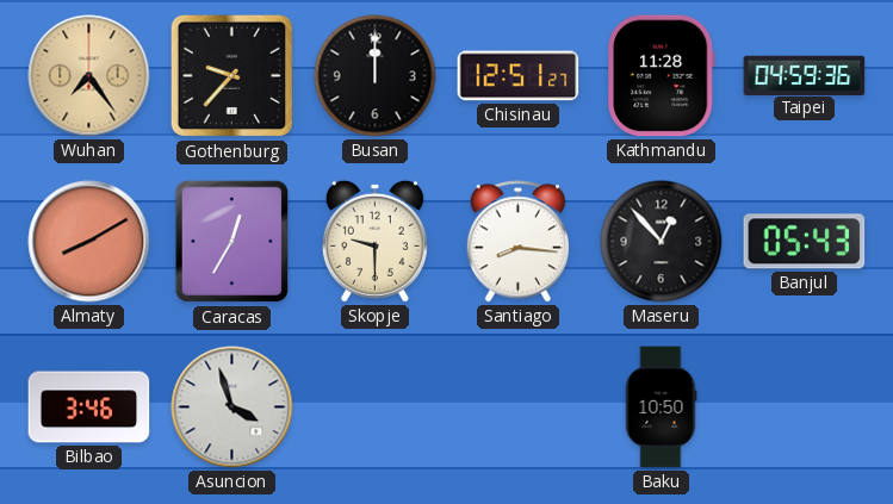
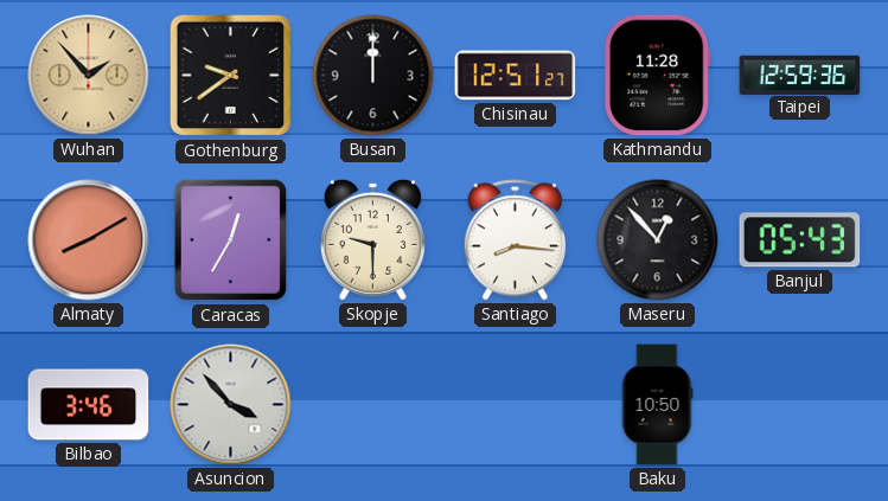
Wuhan: 7:24 -> 1:53
Gothenburg: 9:37 -> 9:39
Taipei: 04:59 -> 12:59
Asuncion: 3:57 -> 3:53
